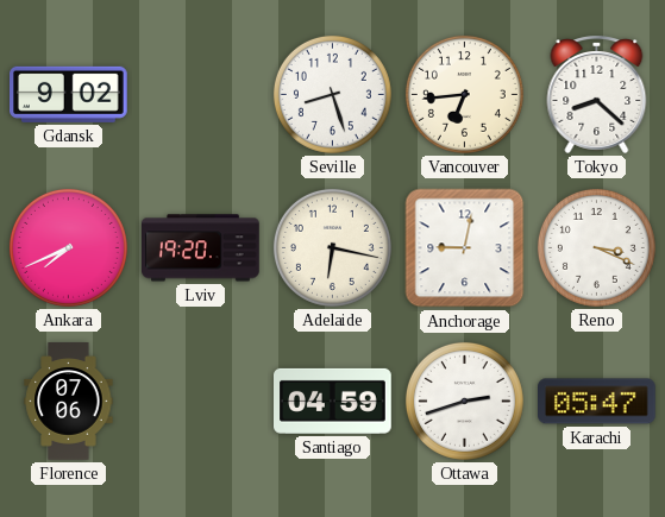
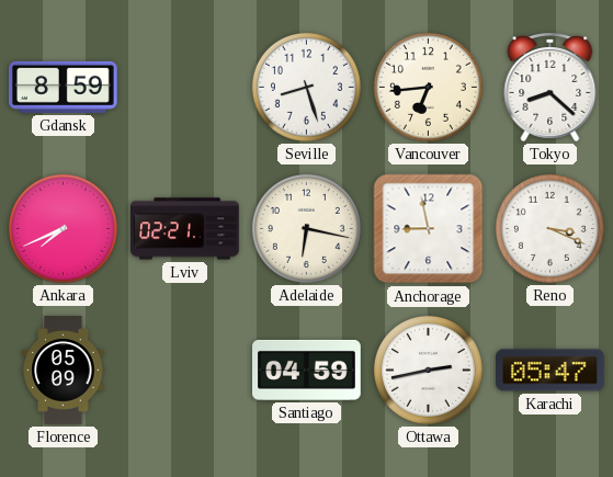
Gdansk: 9:02 -> 8:59
Lviv: 19:20 -> 02:21
Anchorage: 9:02 -> 8:58
Florence: 07:06 -> 05:09
Ottawa: 2:42 -> 2:43
